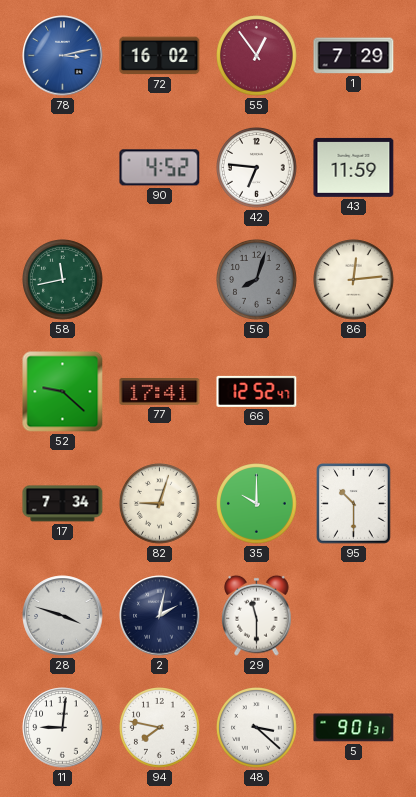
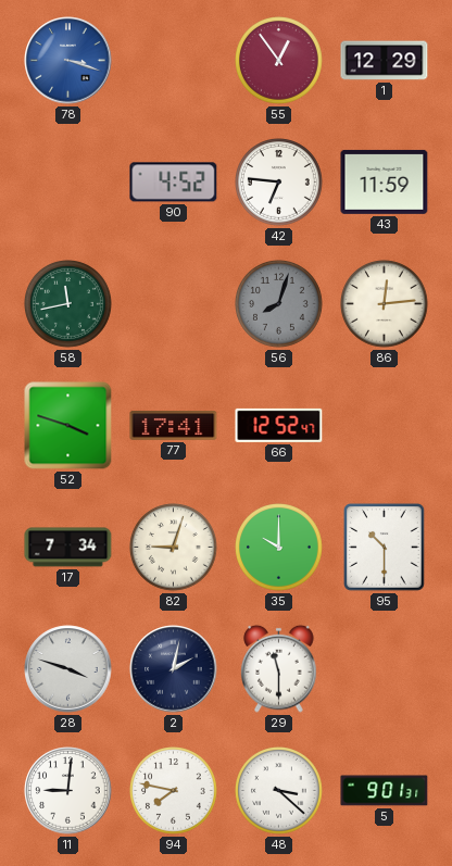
78: 3:13 -> 3:18
72: 16:02 -> none
1: 7:29 -> 12:29
52: 9:22 -> 3:48
